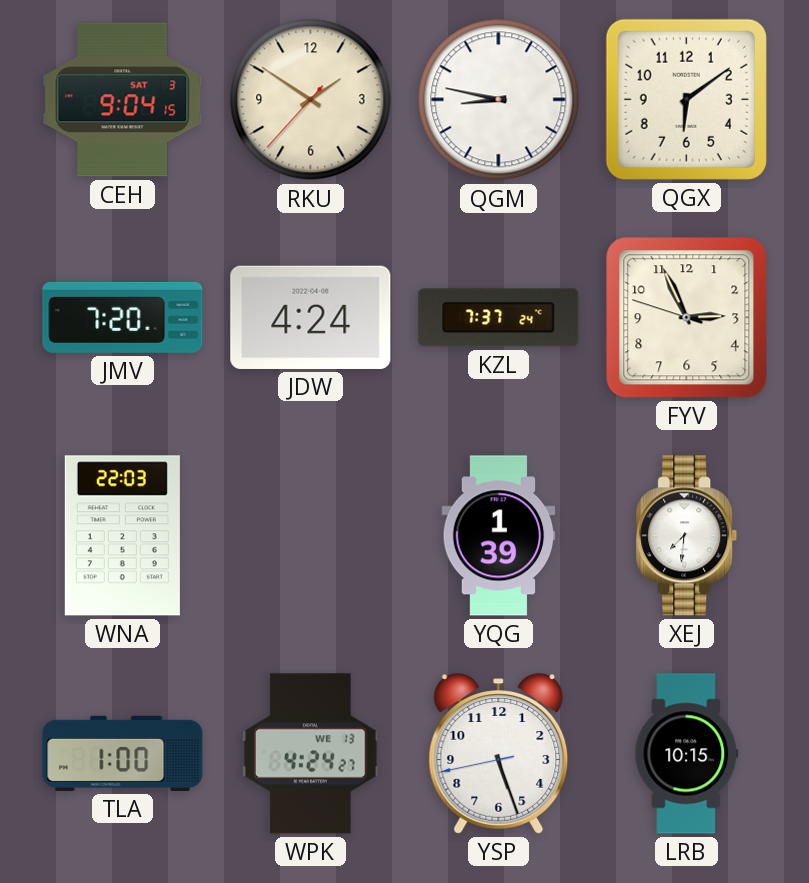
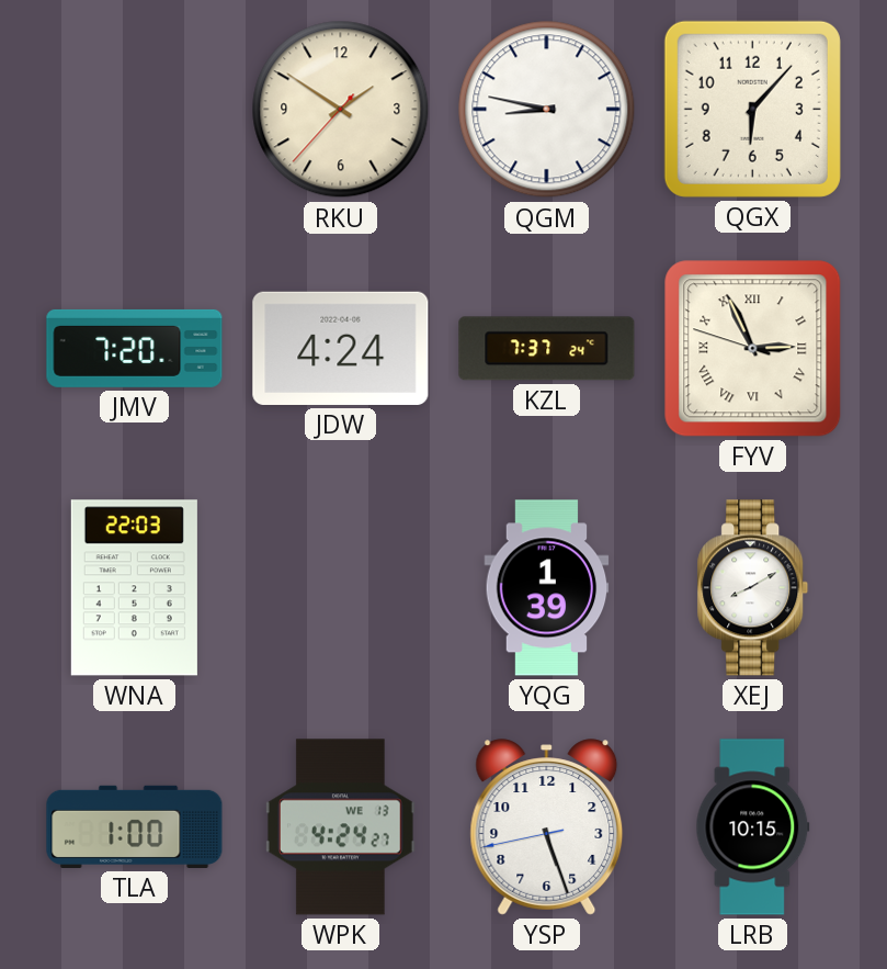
CEH: 9:04 -> none
QGX: 6:09 -> 6:07
FYV numerals: Arabic -> Roman
XEJ: 7:31 -> 8:10
